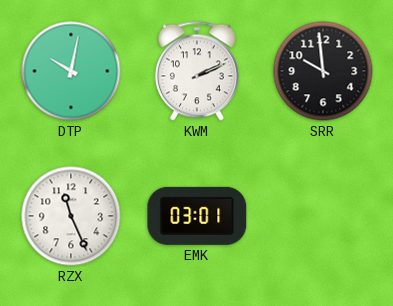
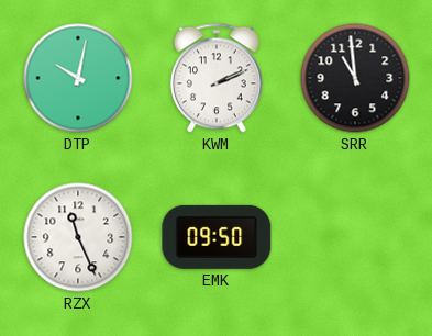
SRR: 9:59 -> 10:59
EMK: 03:01 -> 09:50
